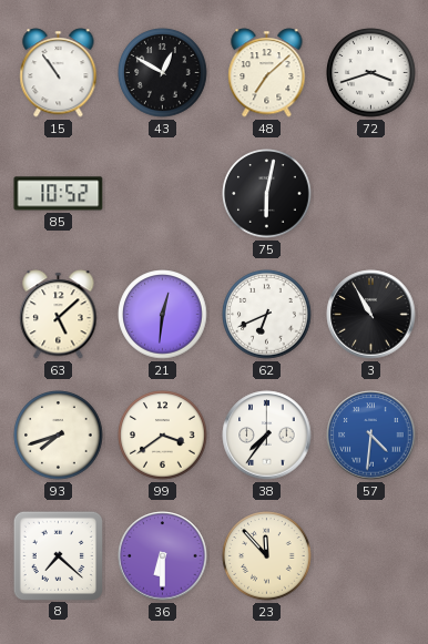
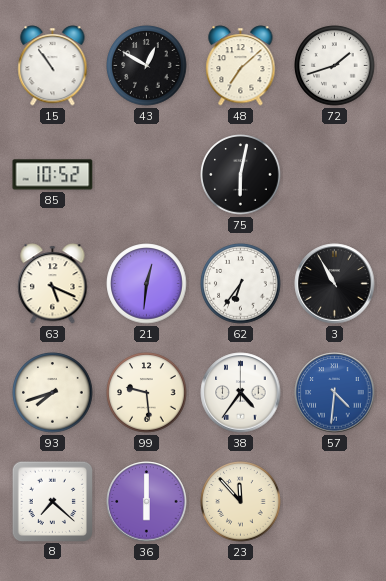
72: 3:42 -> 1:42
63: 5:08 -> 5:19
62: 6:41 -> 6:36
99: 3:39 -> 9:29
38: 7:36 -> 4:36
36: 6:30 -> 6:00
